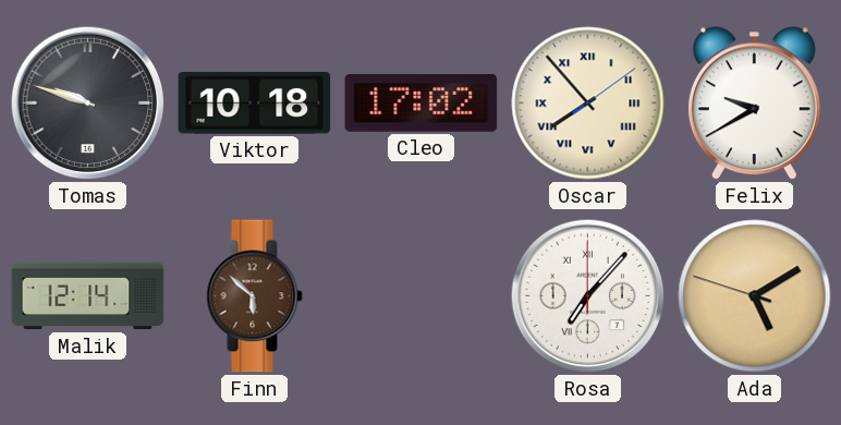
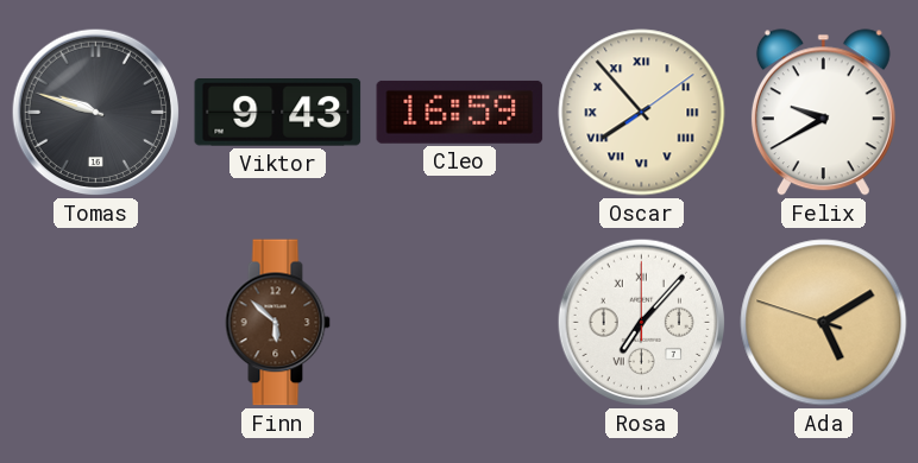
Viktor: 10:18 -> 9:43
Cleo: 17:02 -> 16:59
Malik: 12:14 -> none
